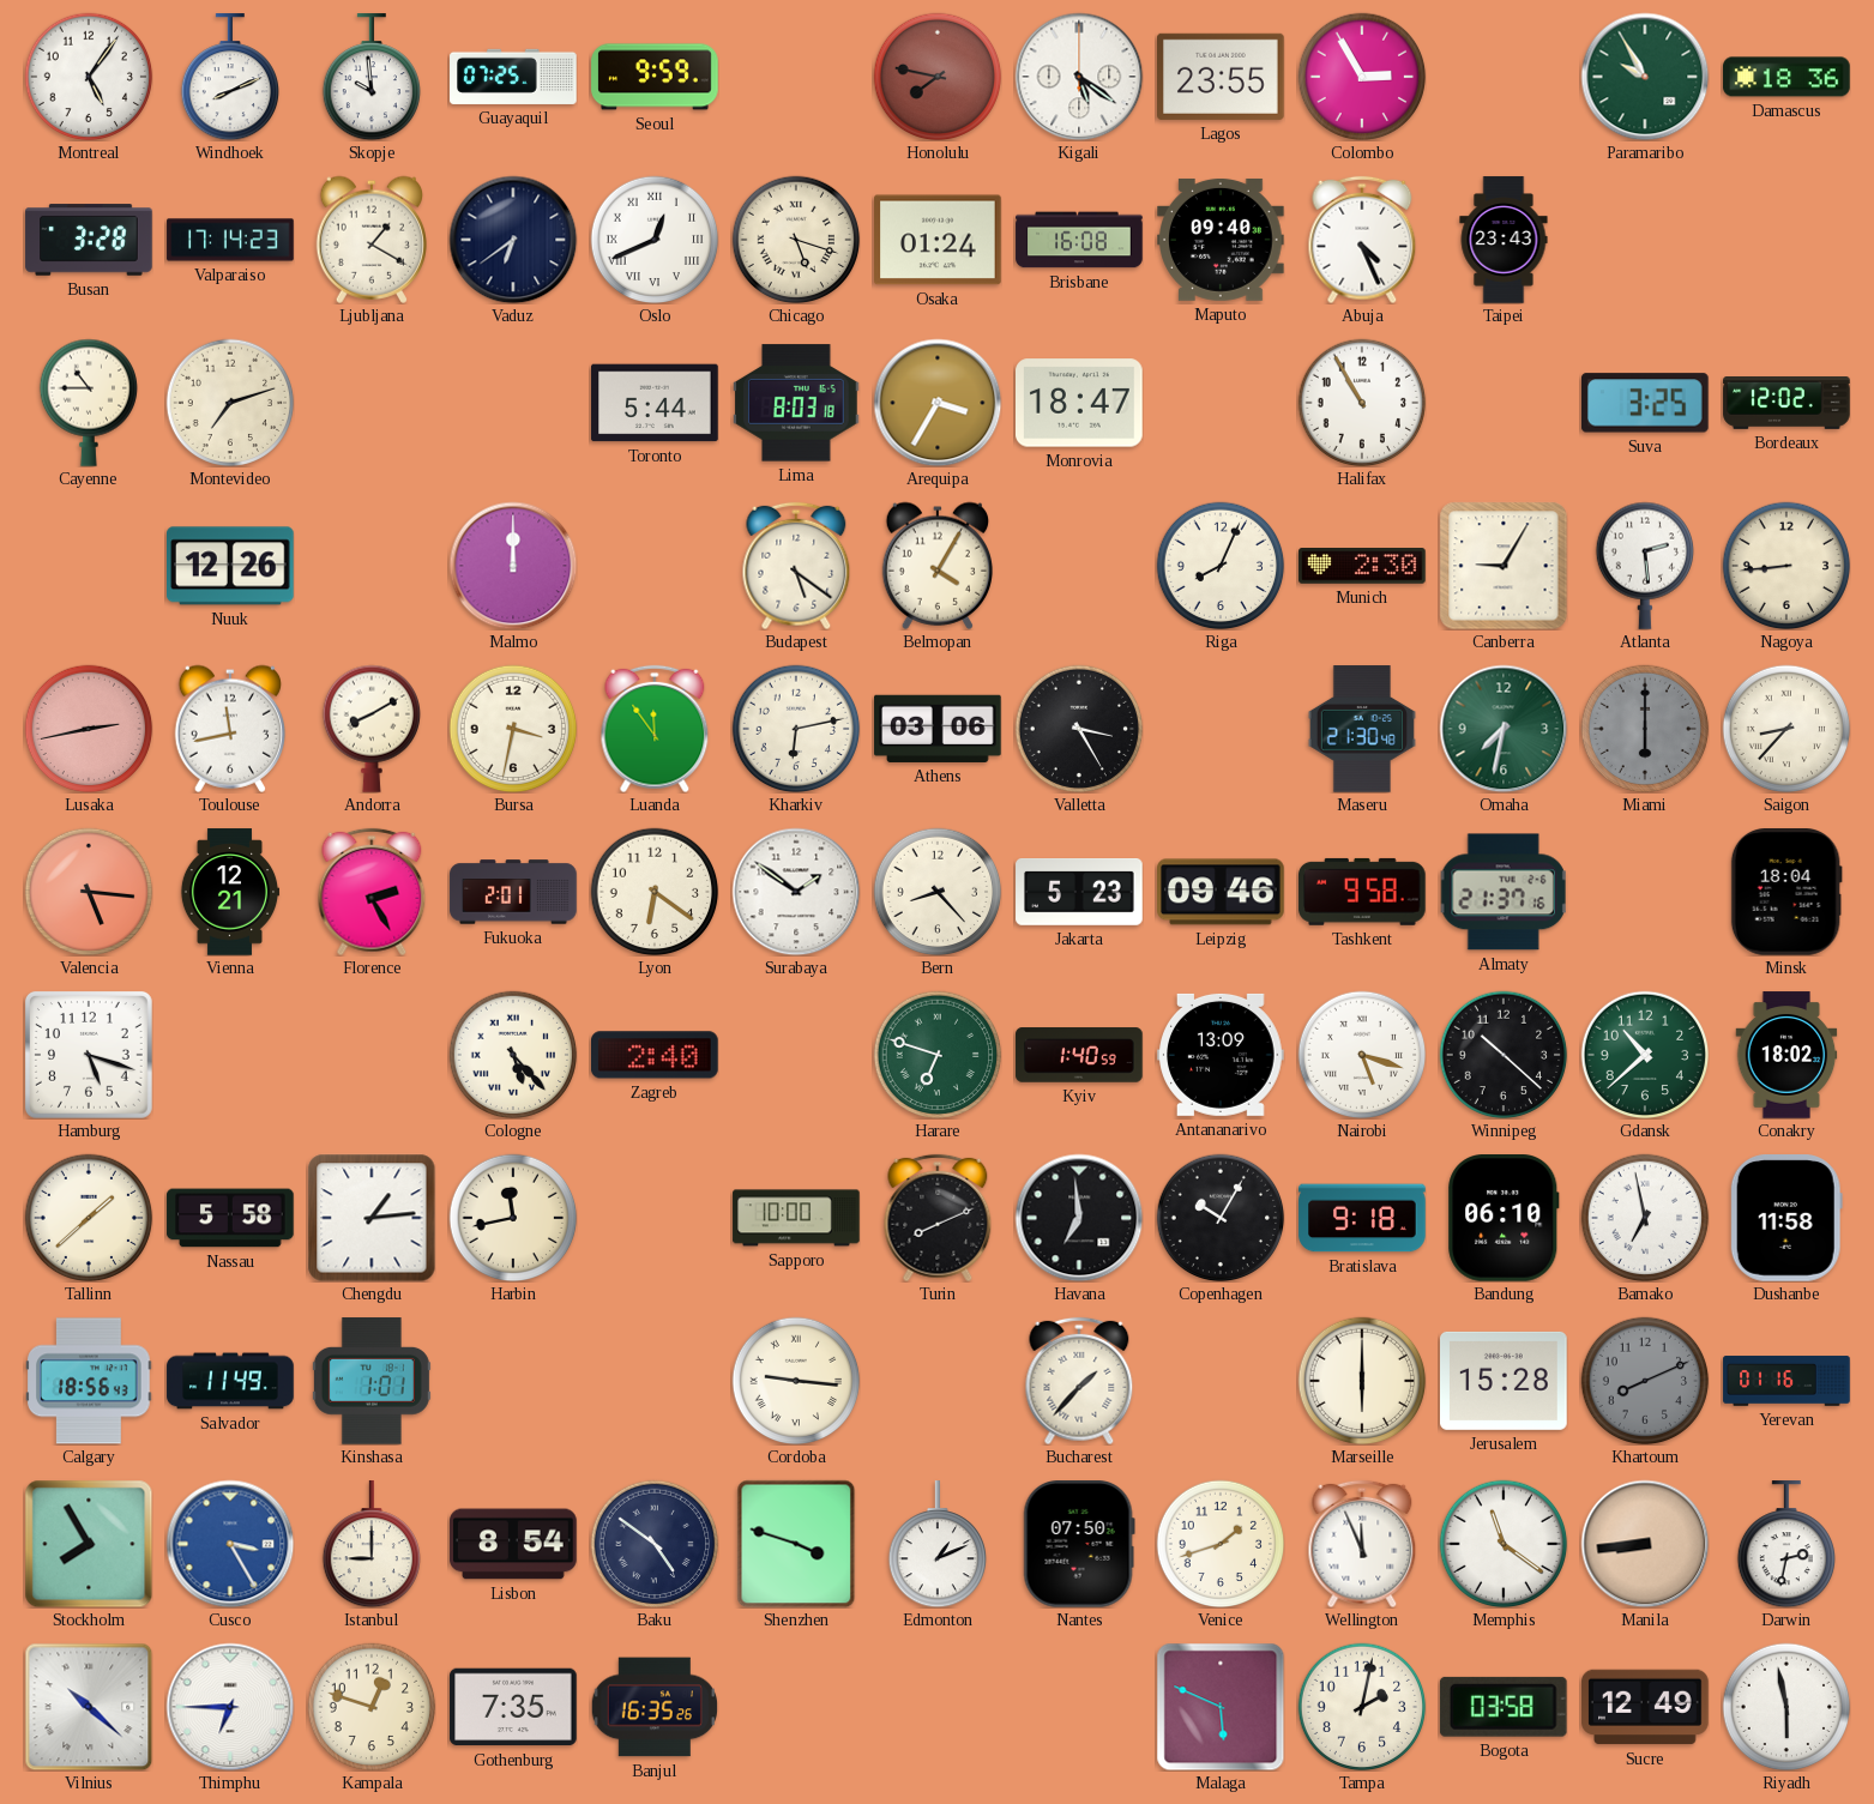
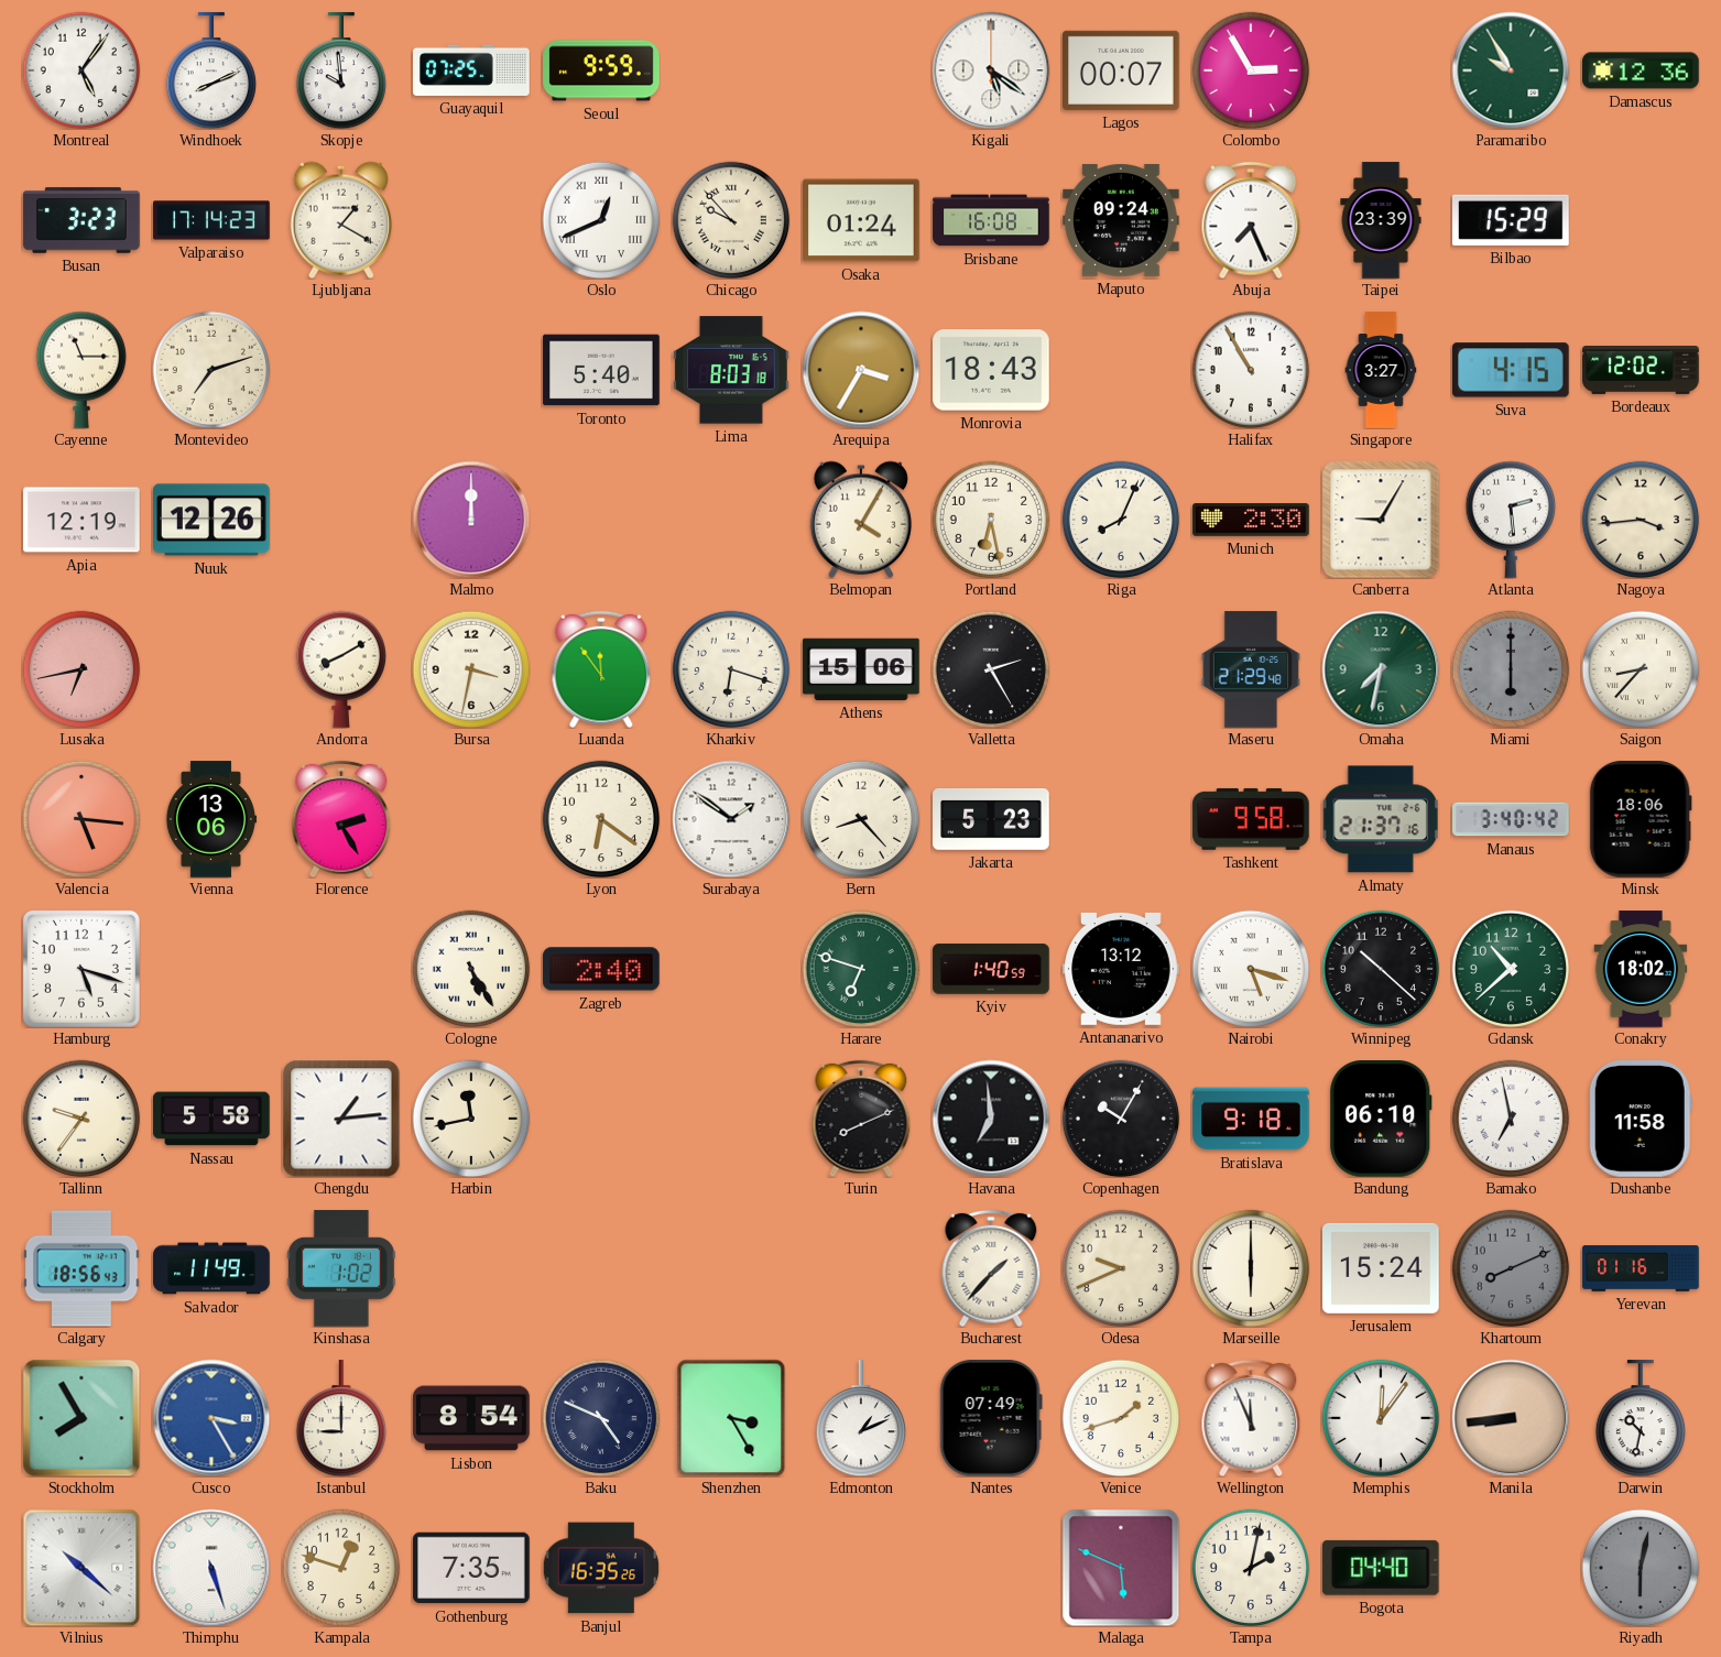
Honolulu: 7:47 -> none
Lagos: 23:55 -> 00:07
Damascus: 18:36 -> 12:36
Busan: 3:28 -> 3:23
Vaduz: 6:39 -> none
Chicago: 5:18 -> 9:53
Maputo: 09:40 -> 09:24
Abuja: 4:26 -> 7:26
Taipei: 23:43 -> 23:39
Bilbao: none -> 15:29
Cayenne: 10:45 -> 11:15
Toronto: 5:44 -> 5:40
Monrovia: 18:47 -> 18:43
Singapore: none -> 3:27
Suva: 3:25 -> 4:15
Apia: none -> 12:19
Budapest: 5:21 -> none
Portland: none -> 6:28
Nagoya: 8:44 -> 3:44
Lusaka: 2:43 -> 6:43
Toulouse: 11:43 -> none
Kharkiv: 6:13 -> 6:18
Athens: 03:06 -> 15:06
Valletta: 3:25 -> 2:25
Maseru: 21:30 -> 21:29
Vienna: 12:21 -> 13:06
Fukuoka: 2:01 -> none
Leipzig: 09:46 -> none
Manaus: none -> 3:40
Minsk: 18:04 -> 18:06
Cologne: 5:23 -> 5:25
Antananarivo: 13:09 -> 13:12
Tallinn: 1:38 -> 9:36
Sapporo: 10:00 -> none
Kinshasa: 1:01 -> 1:02
Cordoba: 9:16 -> none
Odesa: none -> 9:41
Jerusalem: 15:28 -> 15:24
Baku: 4:51 -> 4:49
Shenzhen: 3:48 -> 3:25
Nantes: 07:50 -> 07:49
Memphis: 11:21 -> 12:06
Darwin: 2:32 -> 10:32
Thimphu: 6:45 -> 5:27
Bogota: 03:58 -> 04:40
Sucre: 12:49 -> none
Riyadh: 5:58 -> 6:02
Riyadh dial: white -> grey
